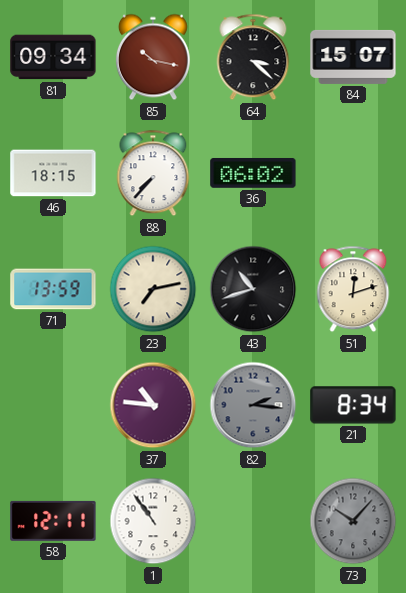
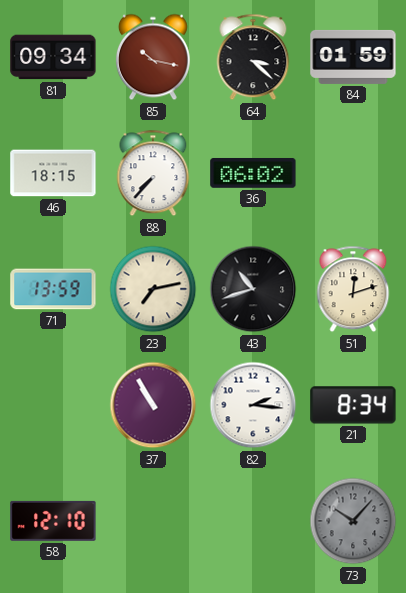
84: 15:07 -> 01:59
37: 10:46 -> 10:55
82 dial: grey -> white
58: 12:11 -> 12:10
1: 10:54 -> none
